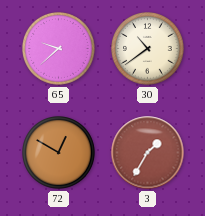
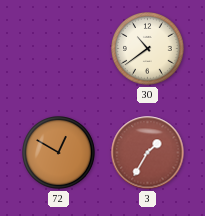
65: 9:38 -> none
